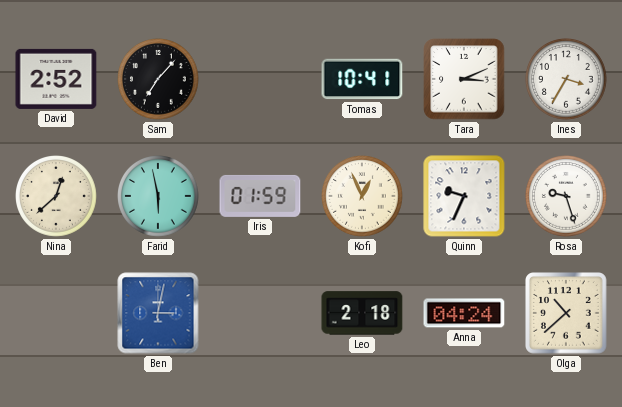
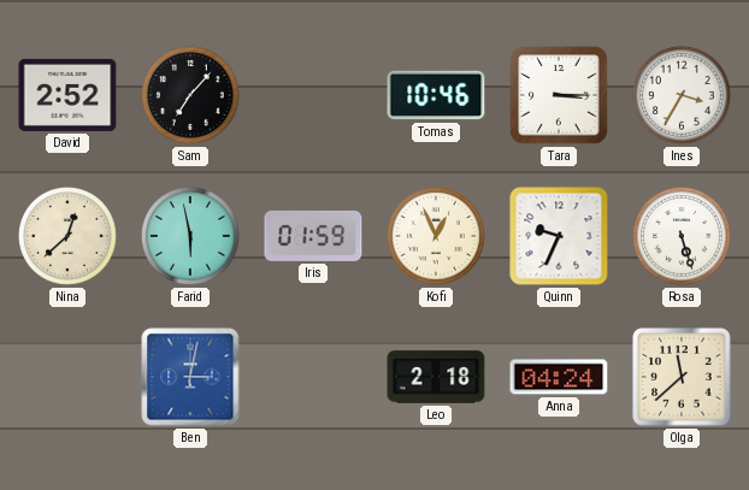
Tomas: 10:41 -> 10:46
Tara: 3:11 -> 3:15
Rosa: 9:27 -> 5:27
Olga: 10:38 -> 11:38
